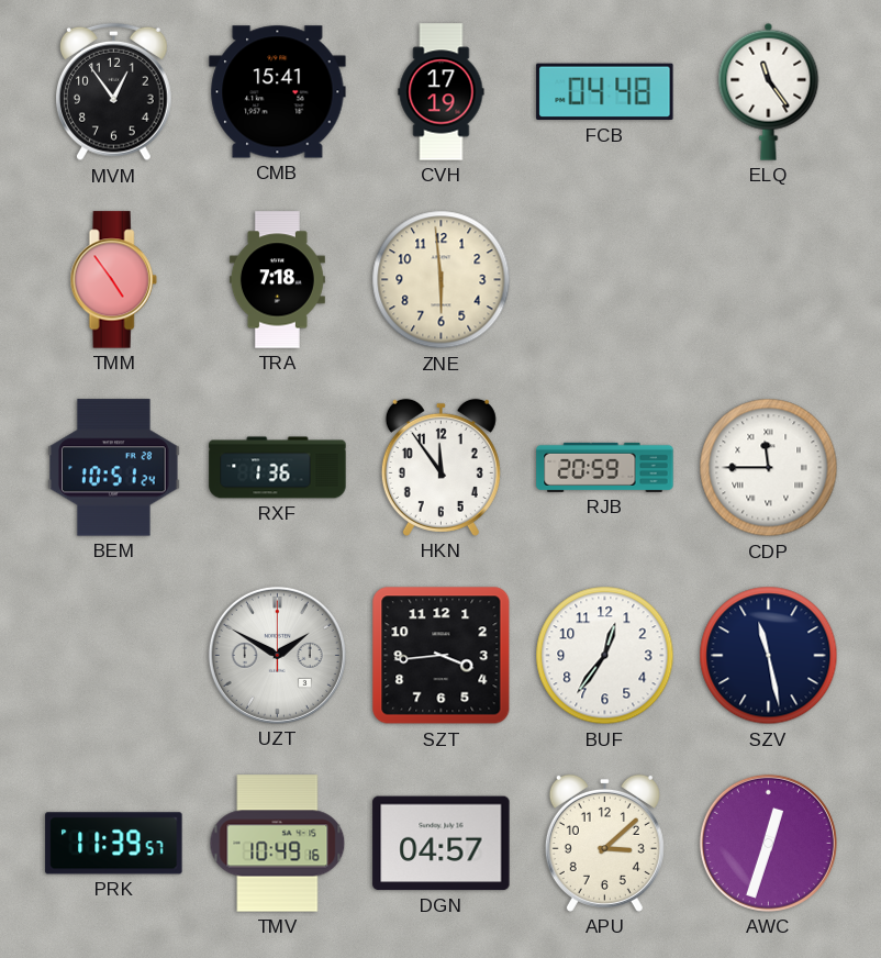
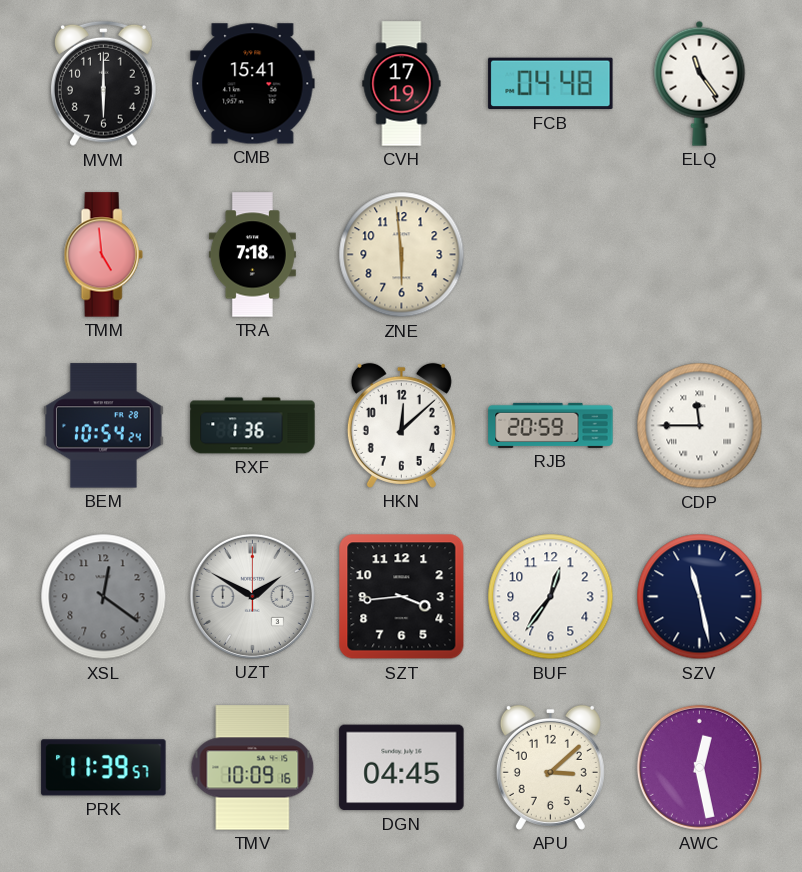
MVM: 12:54 -> 6:00
TMM: 4:54 -> 4:59
BEM: 10:51 -> 10:54
HKN: 11:54 -> 12:08
XSL: none -> 12:21
TMV: 10:49 -> 10:09
DGN: 04:57 -> 04:45
AWC: 12:33 -> 12:28
